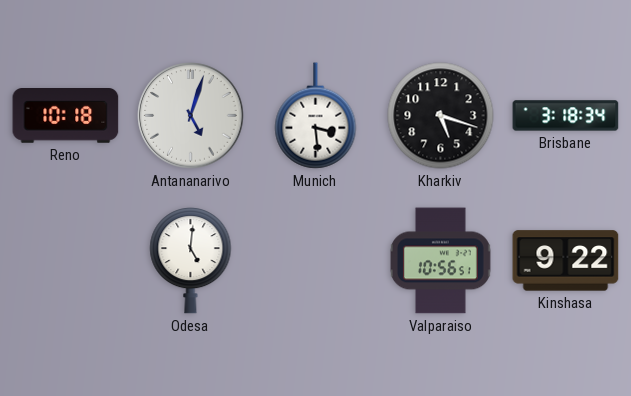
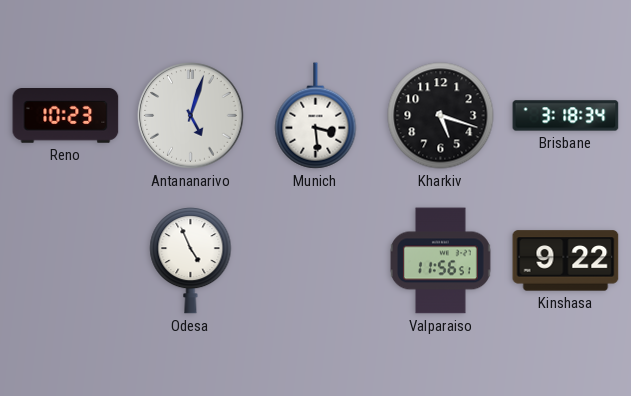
Reno: 10:18 -> 10:23
Odesa: 5:01 -> 4:56
Valparaiso: 10:56 -> 11:56
